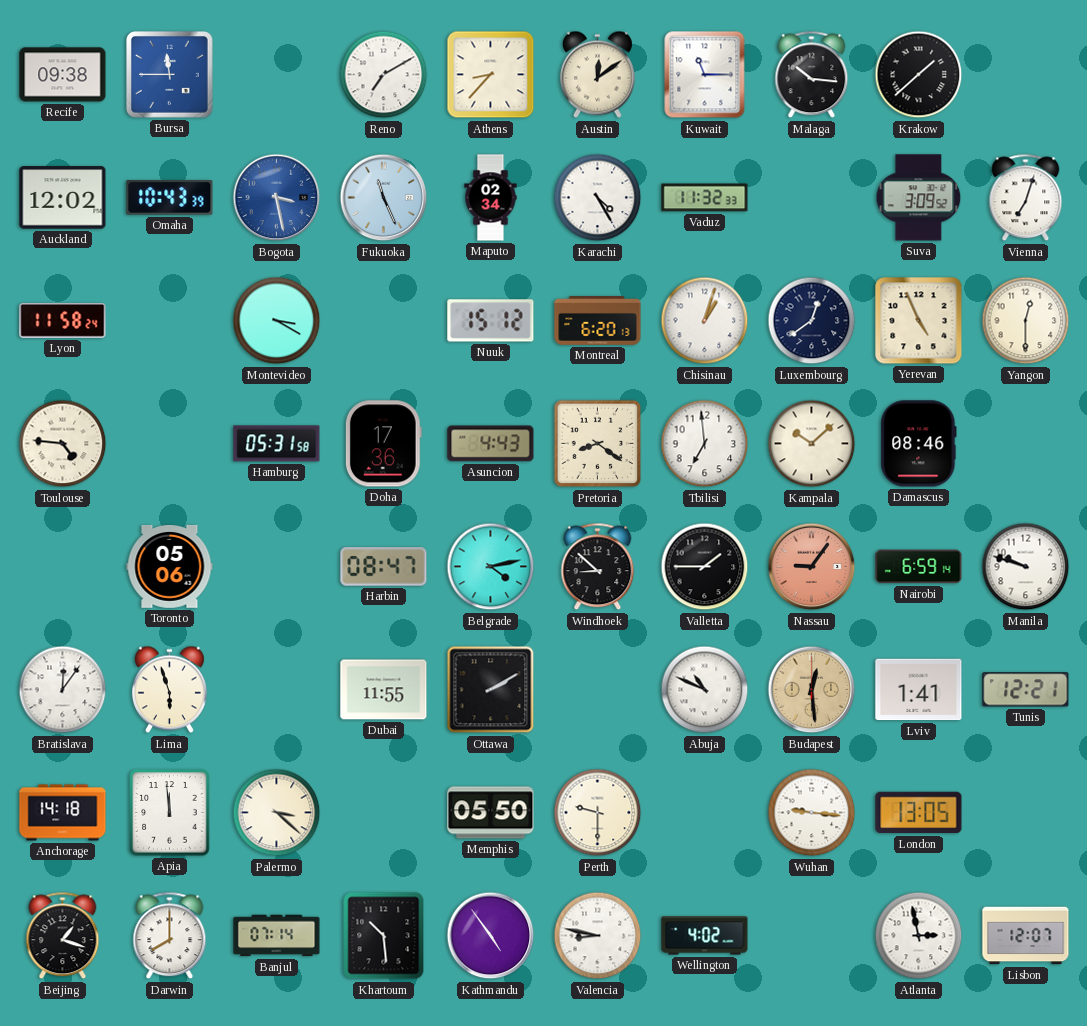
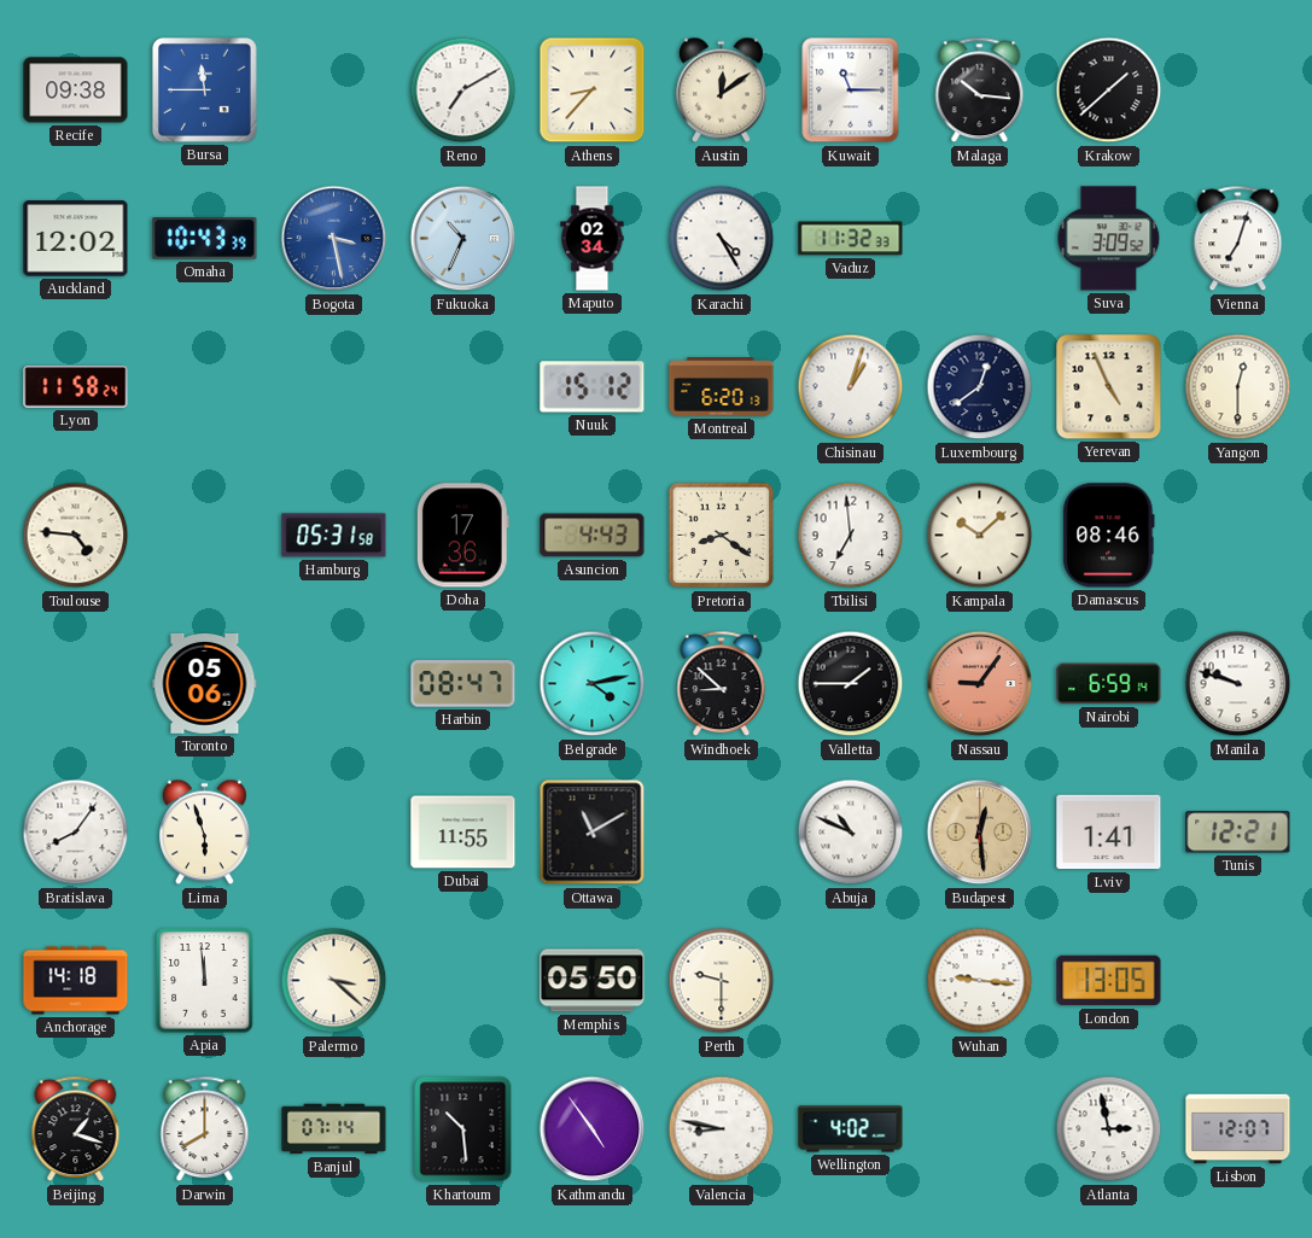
Fukuoka: 11:26 -> 10:34
Montevideo: 3:20 -> none
Bratislava: 12:06 -> 8:06
Ottawa: 2:10 -> 11:10
